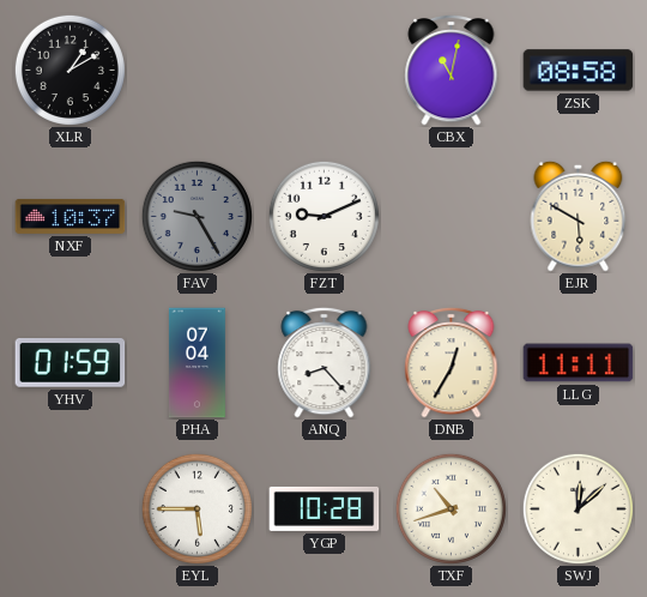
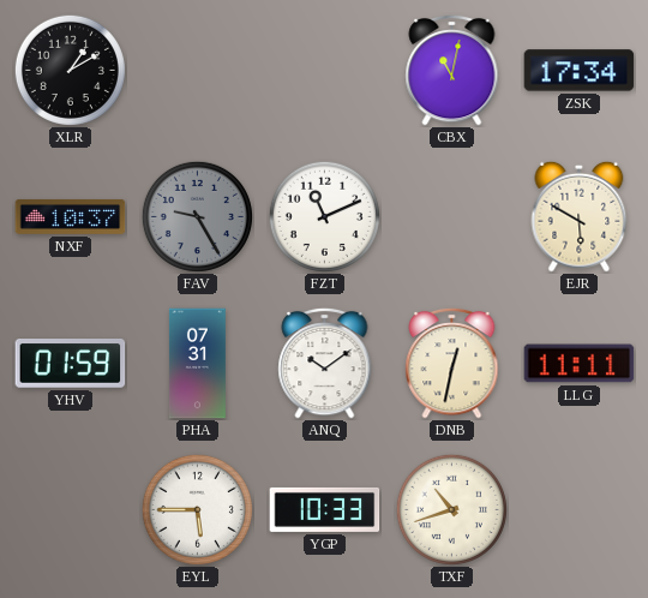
ZSK: 08:58 -> 17:34
FZT: 9:11 -> 11:11
PHA: 07:04 -> 07:31
ANQ: 8:23 -> 10:09
DNB: 12:35 -> 12:32
YGP: 10:28 -> 10:33
SWJ: 12:08 -> none
